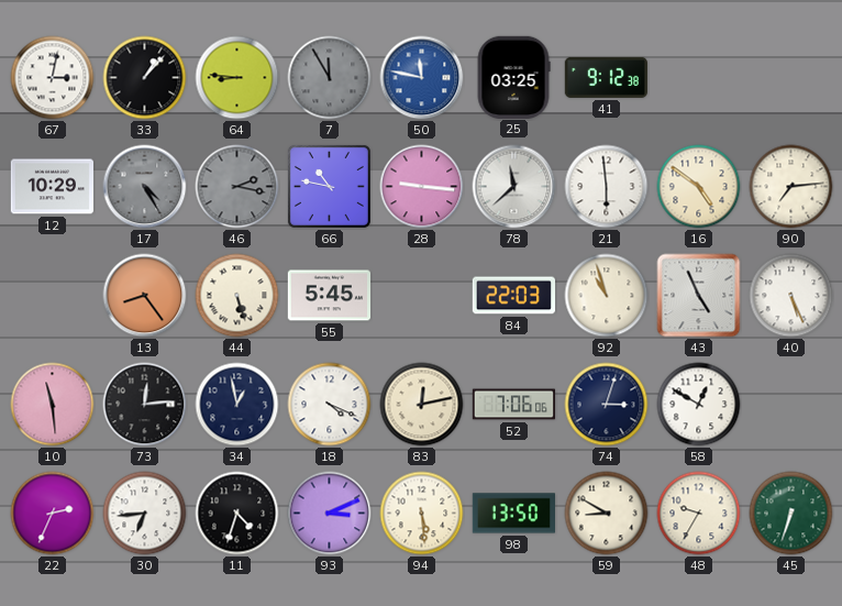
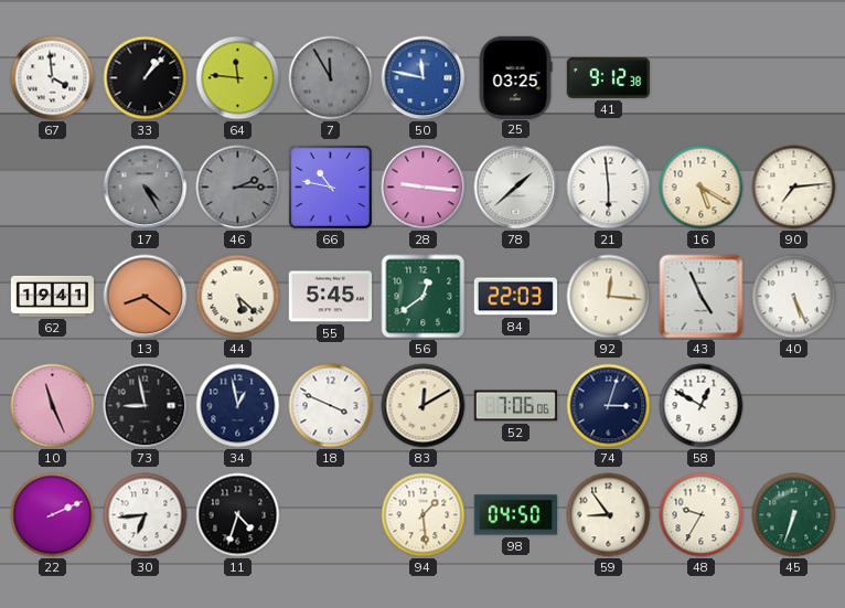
67: 3:02 -> 3:59
64: 8:46 -> 11:46
12: 10:29 -> none
46: 2:17 -> 2:15
78: 11:38 -> 1:38
16: 4:51 -> 5:20
62: none -> 19:41
13: 8:24 -> 8:21
44: 5:27 -> 5:22
56: none -> 12:39
92: 10:57 -> 12:16
10: 11:29 -> 11:26
73: 12:14 -> 8:58
18: 4:19 -> 3:49
83: 12:13 -> 12:10
22: 2:34 -> 2:11
93: 3:11 -> none
94: 5:29 -> 1:29
98: 13:50 -> 04:50
59: 8:50 -> 8:54
